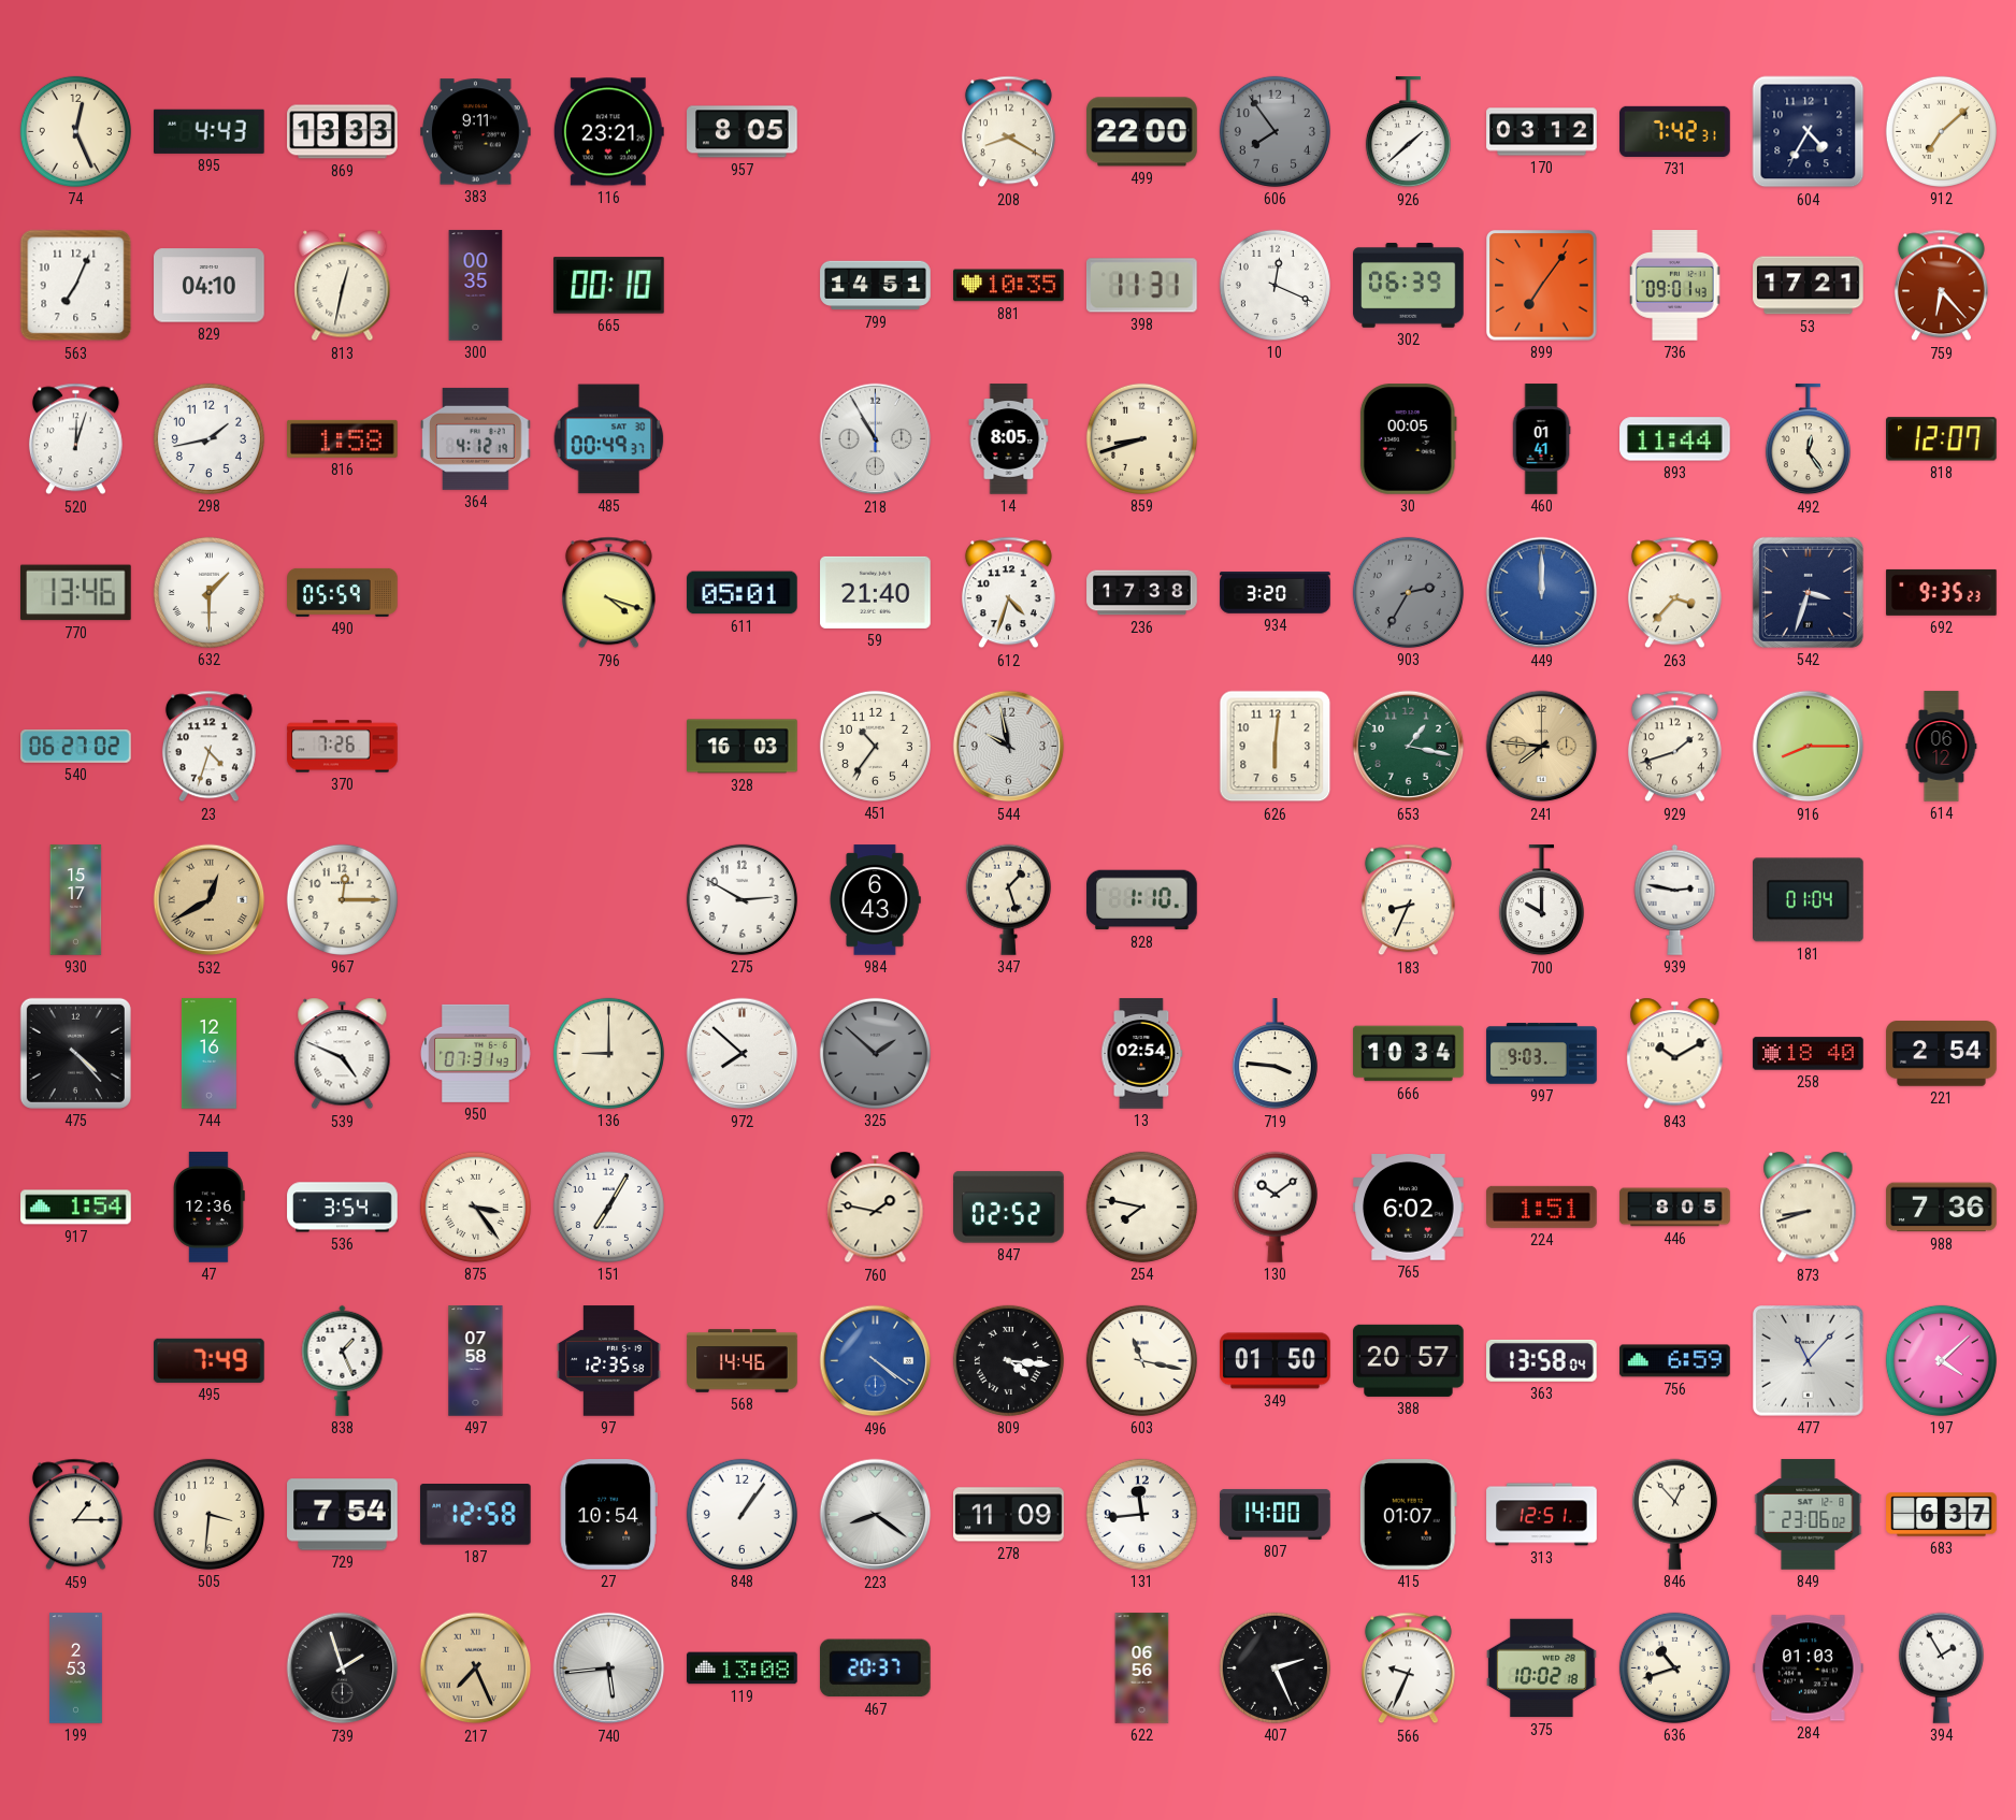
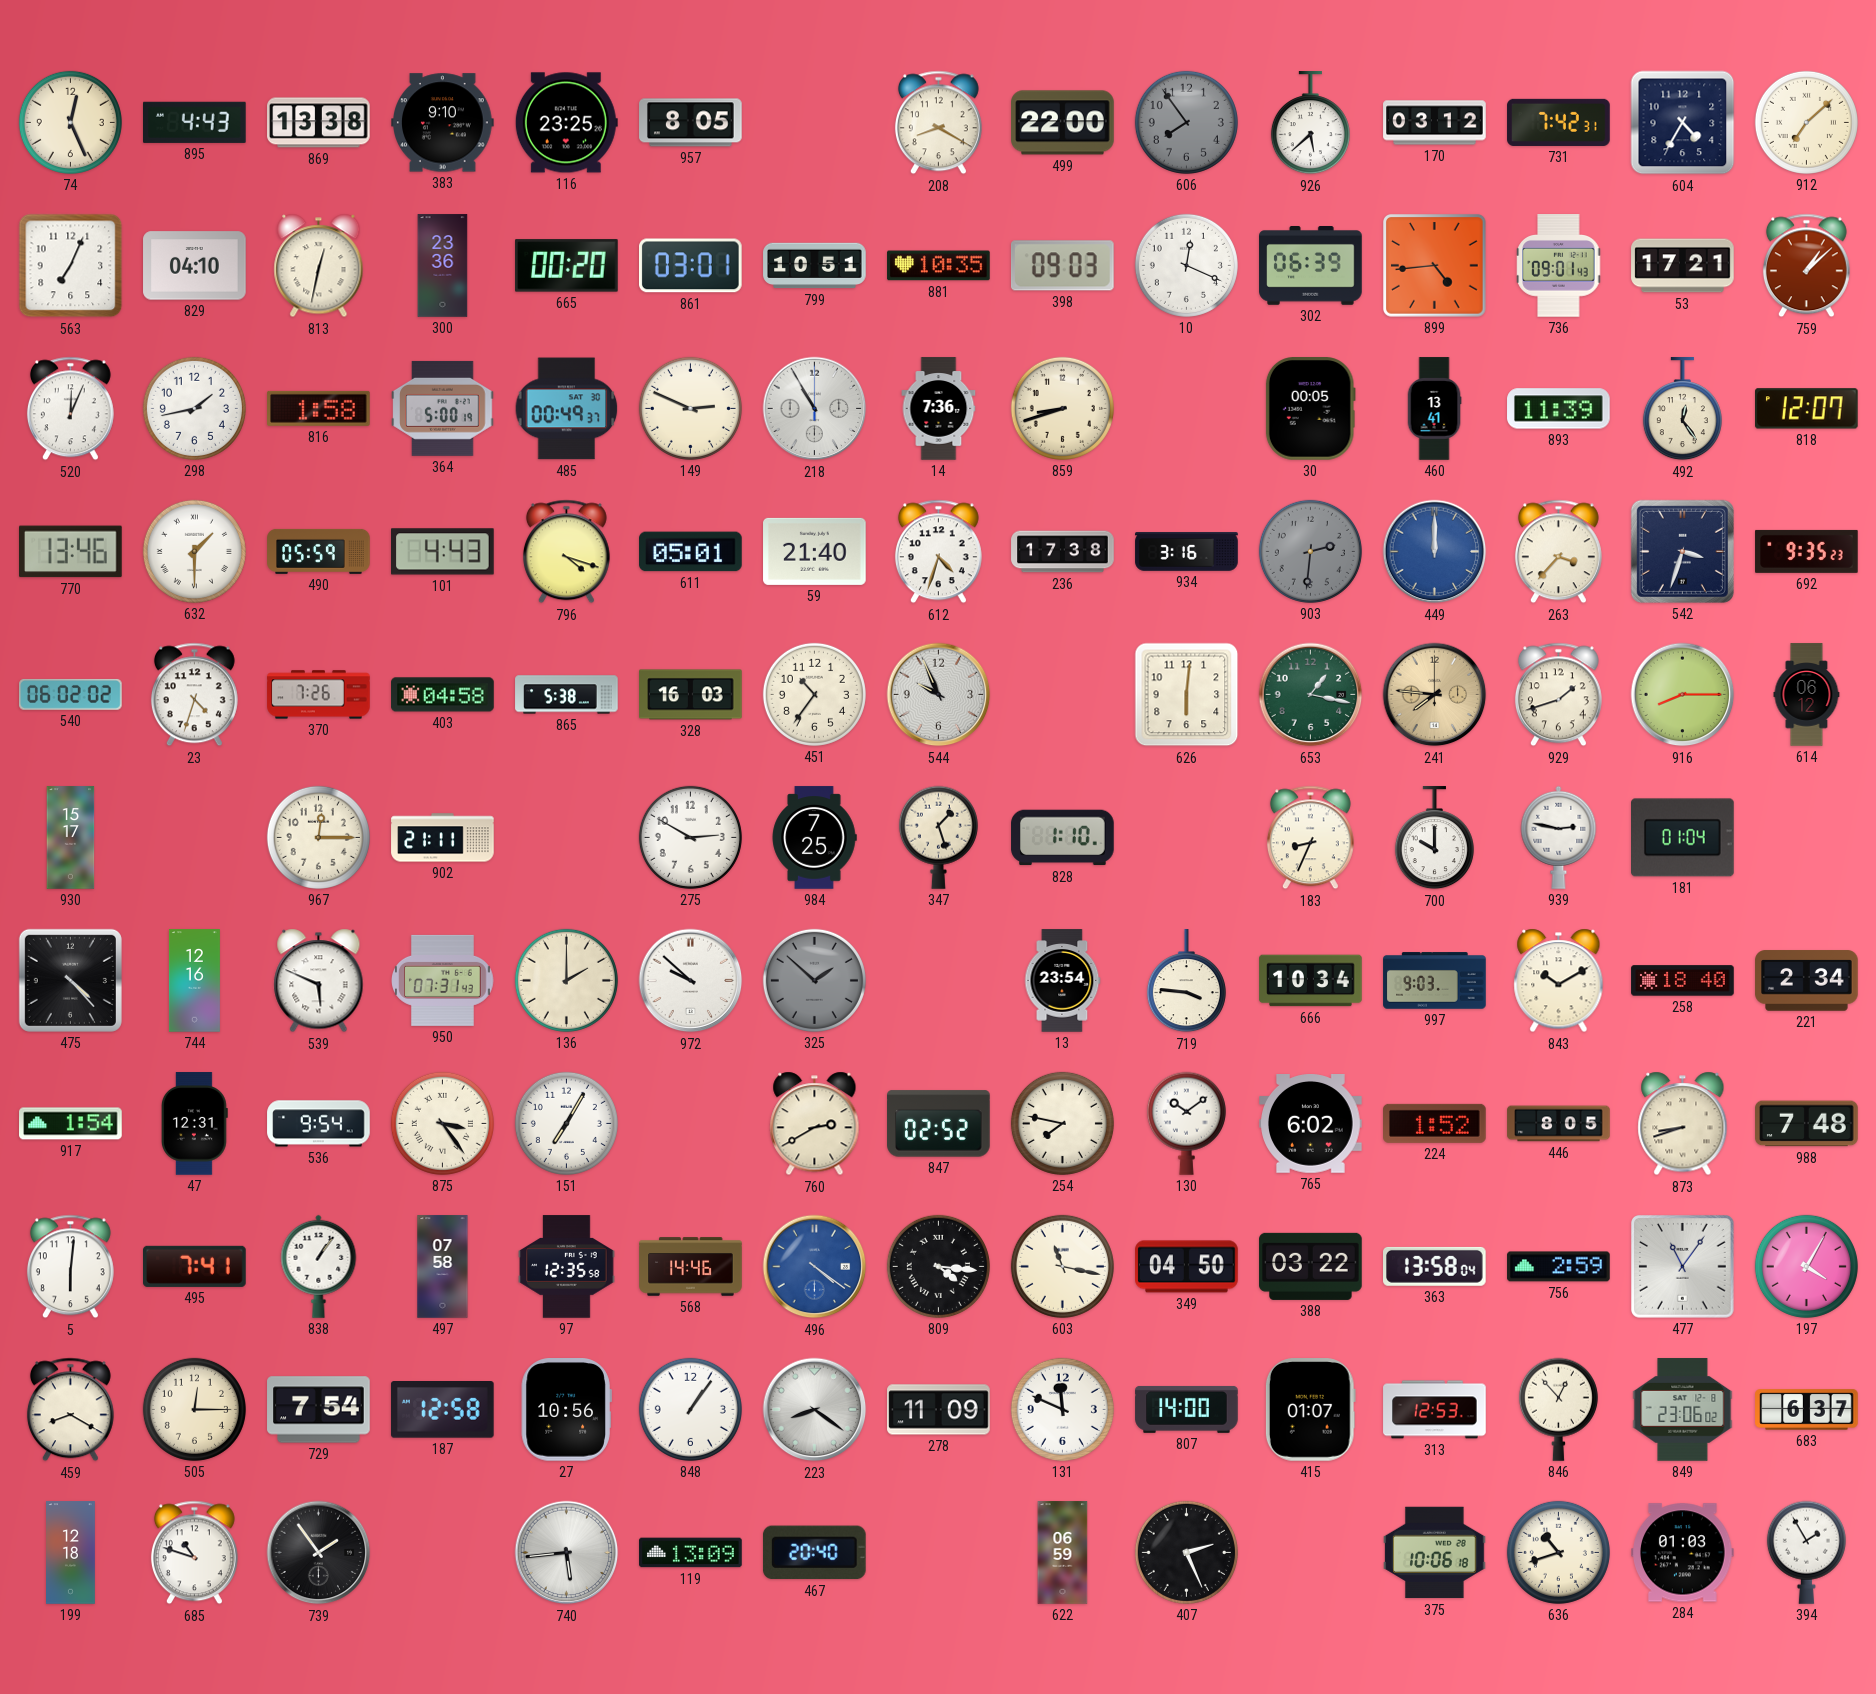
869: 13:33 -> 13:38
383: 9:11 -> 9:10
116: 23:21 -> 23:25
926: 1:38 -> 5:38
300: 00:35 -> 23:36
665: 00:10 -> 00:20
861: none -> 03:01
799: 14:51 -> 10:51
398: 11:31 -> 09:03
899: 7:06 -> 4:44
759: 6:23 -> 1:08
520: 12:03 -> 12:04
364: 4:12 -> 5:00
149: none -> 2:49
14: 8:05 -> 7:36
460: 01:41 -> 13:41
893: 11:44 -> 11:39
101: none -> 4:43
934: 3:20 -> 3:16
903: 2:35 -> 2:31
540: 06:27 -> 06:02
403: none -> 04:58
865: none -> 5:38
544: 9:58 -> 9:56
532: 12:40 -> none
902: none -> 21:11
984: 6:43 -> 7:25
539: 4:49 -> 5:49
136: 9:00 -> 2:00
972: 7:52 -> 9:52
13: 02:54 -> 23:54
221: 2:54 -> 2:34
47: 12:36 -> 12:31
536: 3:54 -> 9:54
760: 1:47 -> 2:40
224: 1:51 -> 1:52
988: 7:36 -> 7:48
5: none -> 6:01
495: 7:49 -> 7:41
838: 1:26 -> 1:06
349: 01:50 -> 04:50
388: 20:57 -> 03:22
756: 6:59 -> 2:59
477: 11:07 -> 11:06
197: 4:08 -> 4:05
459: 1:15 -> 8:20
505: 3:31 -> 12:15
27: 10:54 -> 10:56
131: 11:44 -> 11:49
313: 12:51 -> 12:53
199: 2:53 -> 12:18
685: none -> 10:48
739: 1:57 -> 1:54
217: 7:26 -> none
119: 13:08 -> 13:09
467: 20:37 -> 20:40
622: 06:56 -> 06:59
566: 9:34 -> none
375: 10:02 -> 10:06
